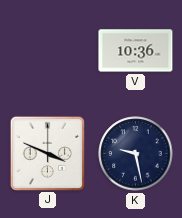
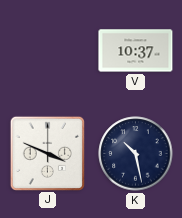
V: 10:36 -> 10:37
K: 9:28 -> 10:28
